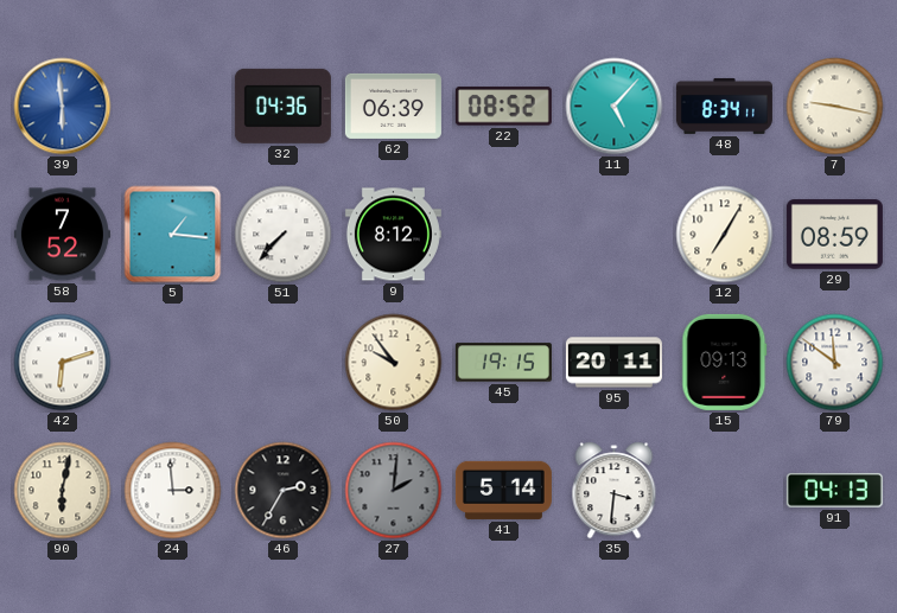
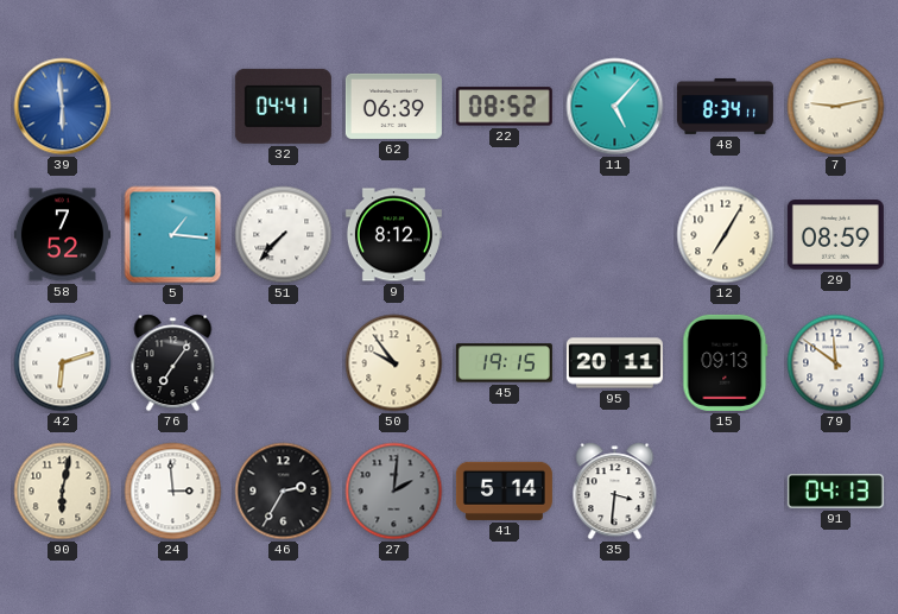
32: 04:36 -> 04:41
7: 9:17 -> 9:13
76: none -> 7:06
